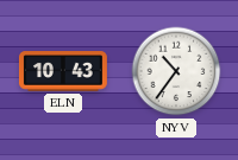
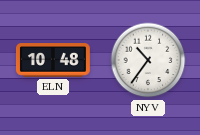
ELN: 10:43 -> 10:48
